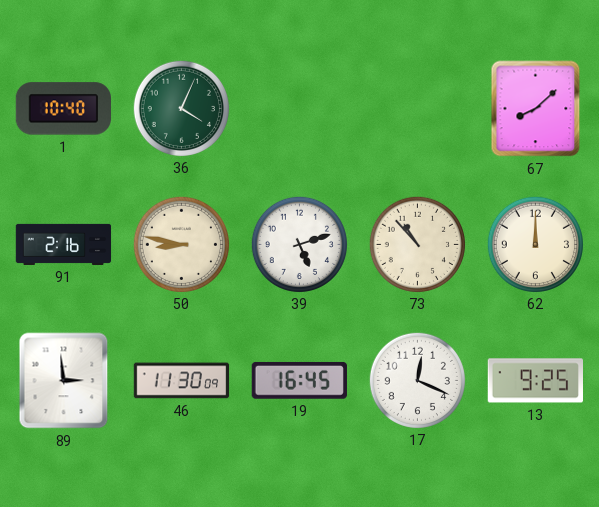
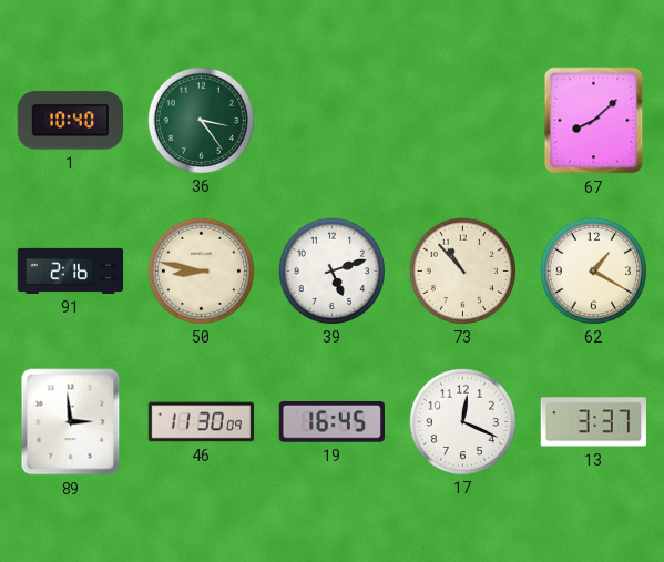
36: 4:04 -> 3:24
62: 12:00 -> 1:20
13: 9:25 -> 3:37
